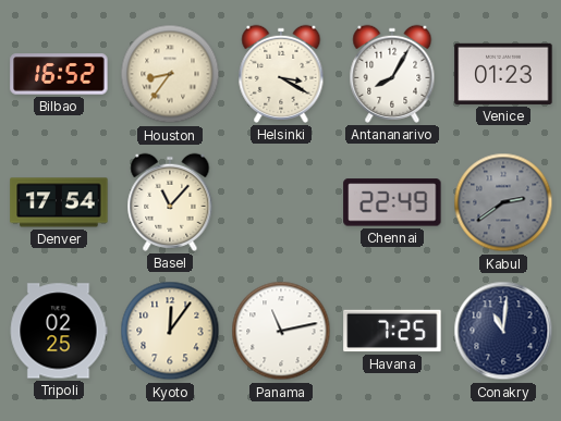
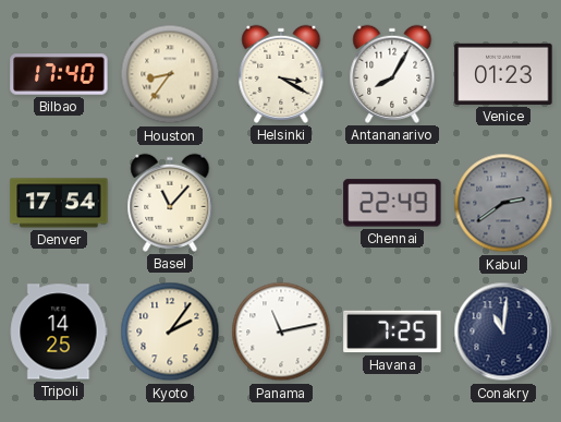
Bilbao: 16:52 -> 17:40
Tripoli: 02:25 -> 14:25
Kyoto: 12:06 -> 2:06
